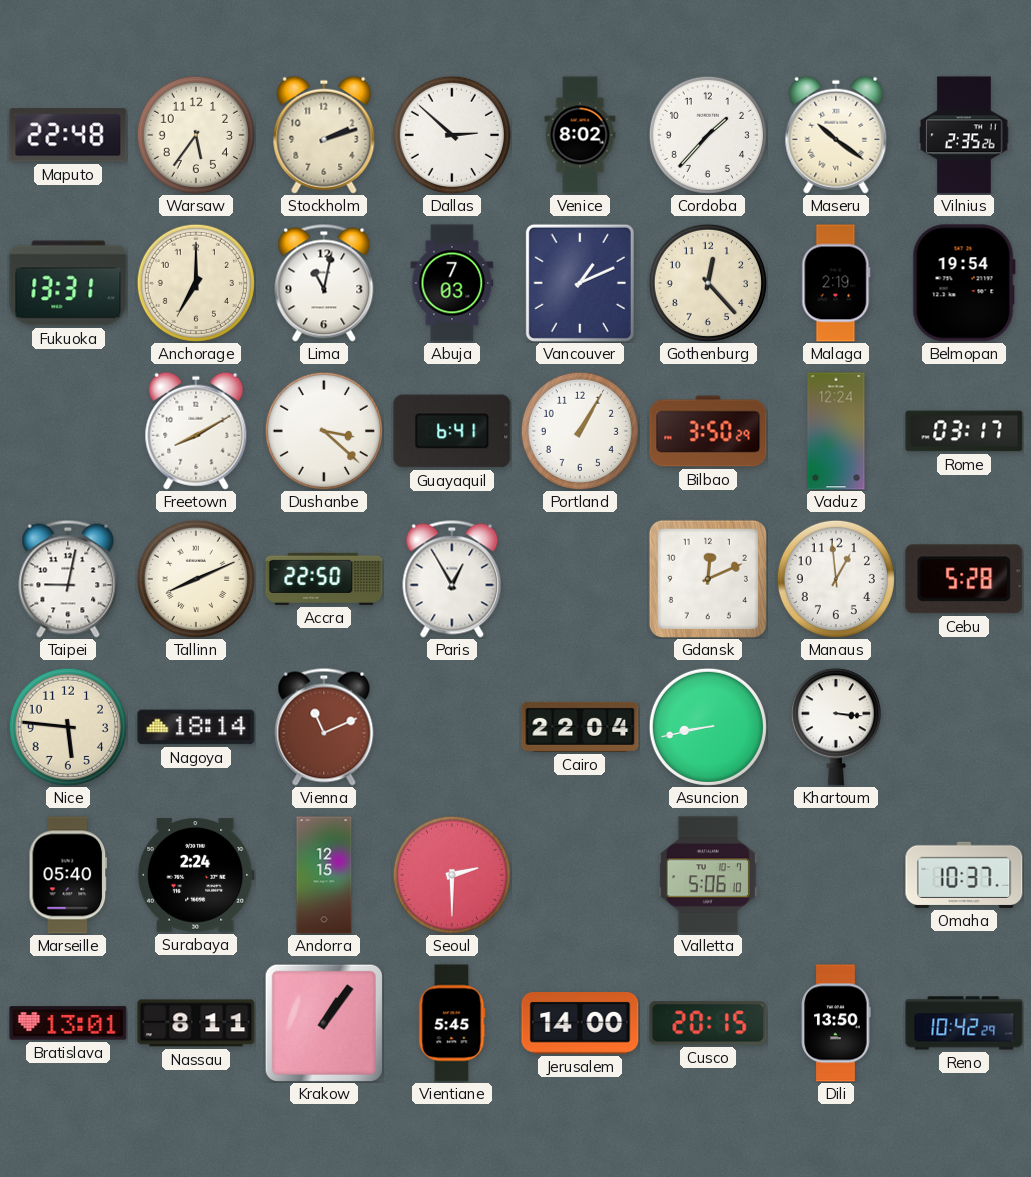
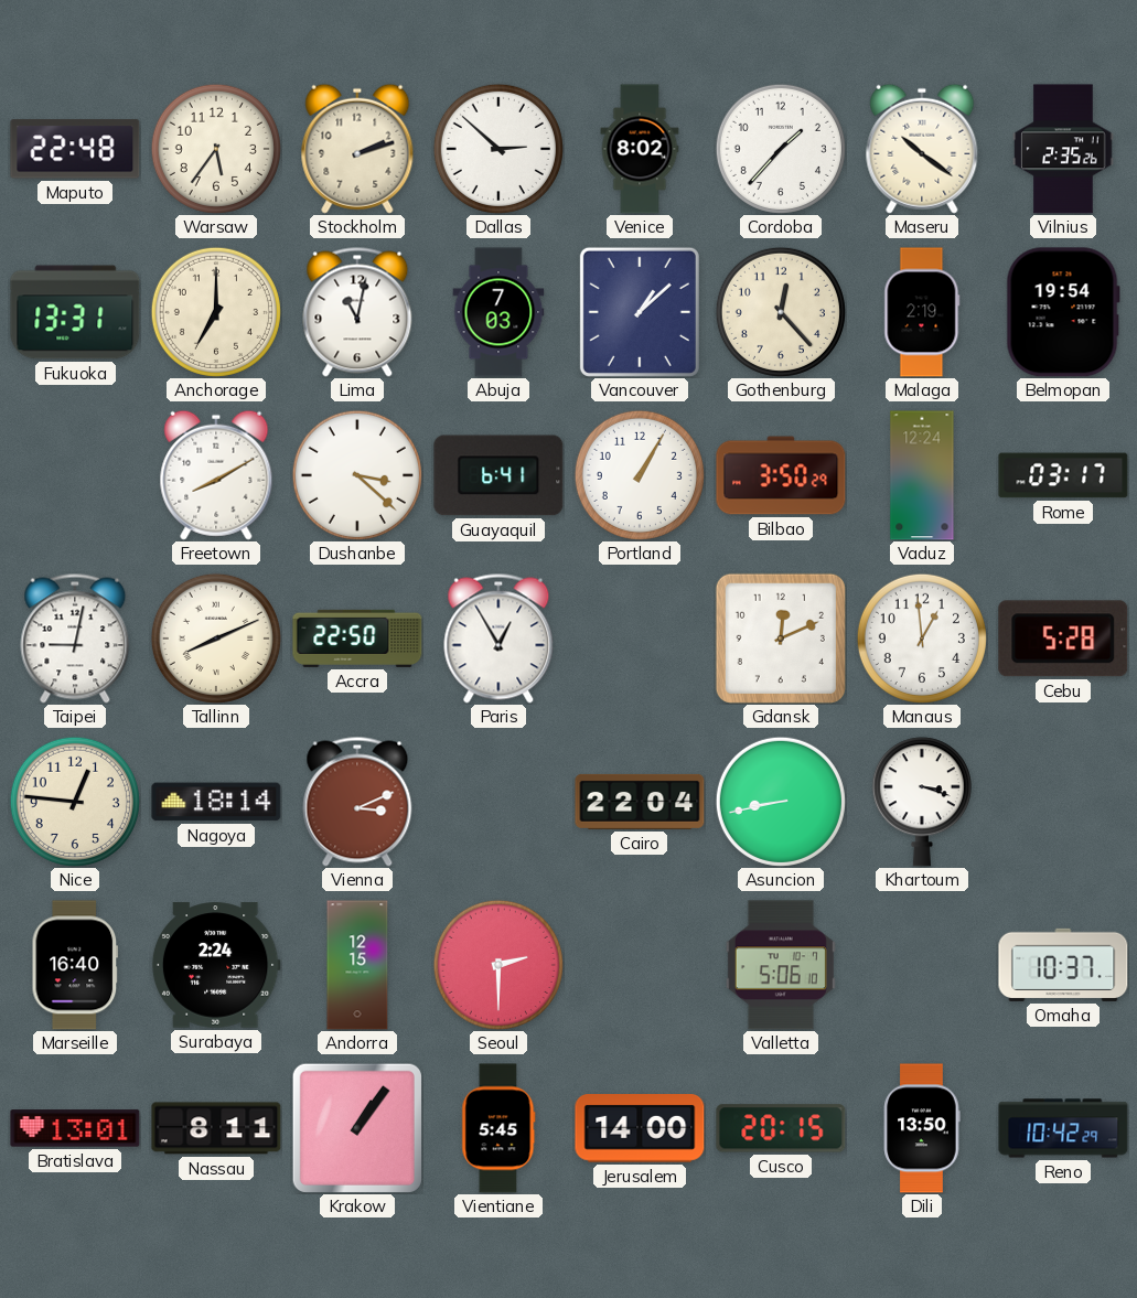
Vancouver: 1:11 -> 1:08
Nice: 5:46 -> 12:46
Vienna: 11:11 -> 3:11
Khartoum: 3:16 -> 3:18
Marseille: 05:40 -> 16:40
